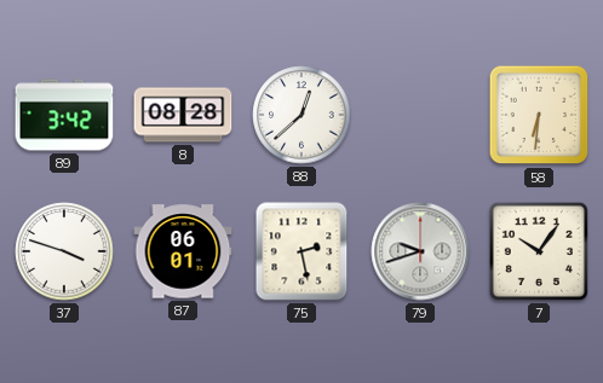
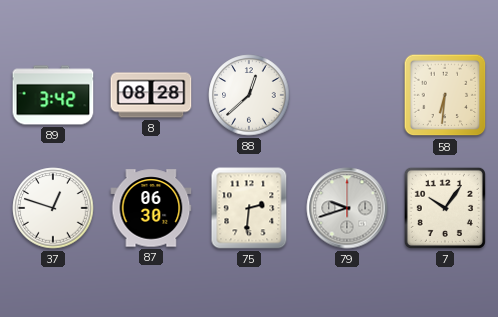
37: 3:48 -> 12:48
87: 06:01 -> 06:30
75: 2:28 -> 2:31
